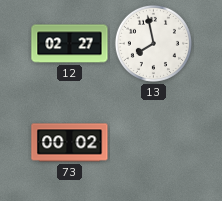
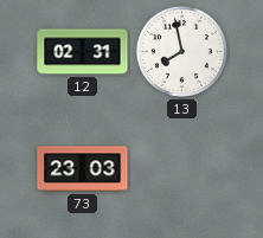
12: 02:27 -> 02:31
73: 00:02 -> 23:03
